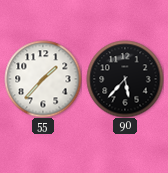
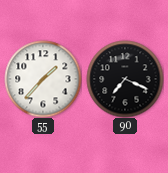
90: 5:37 -> 7:19
